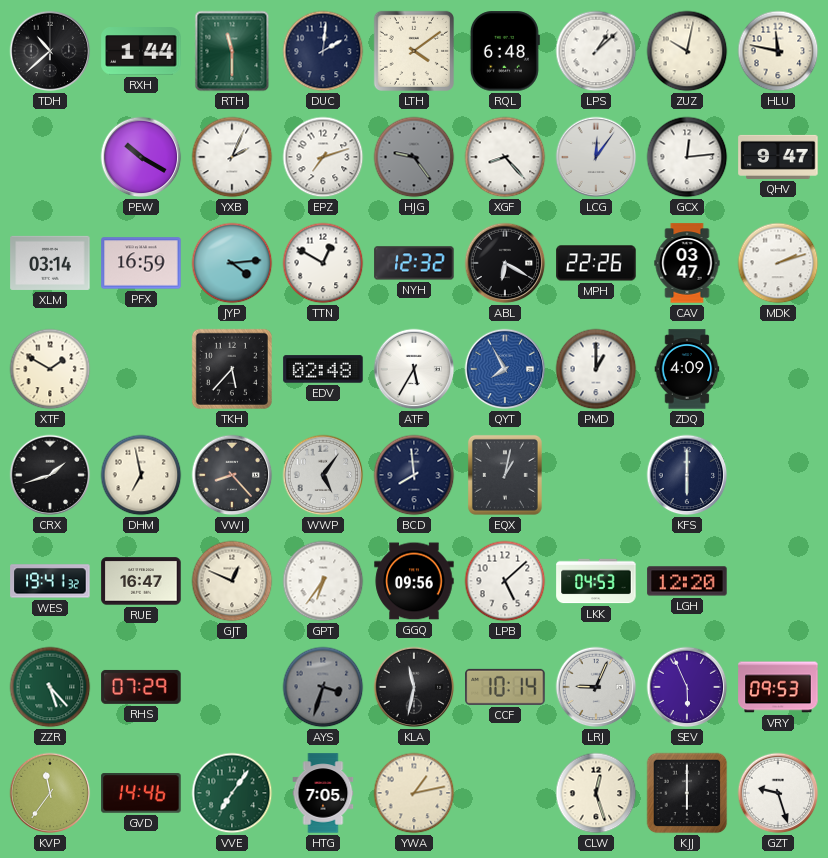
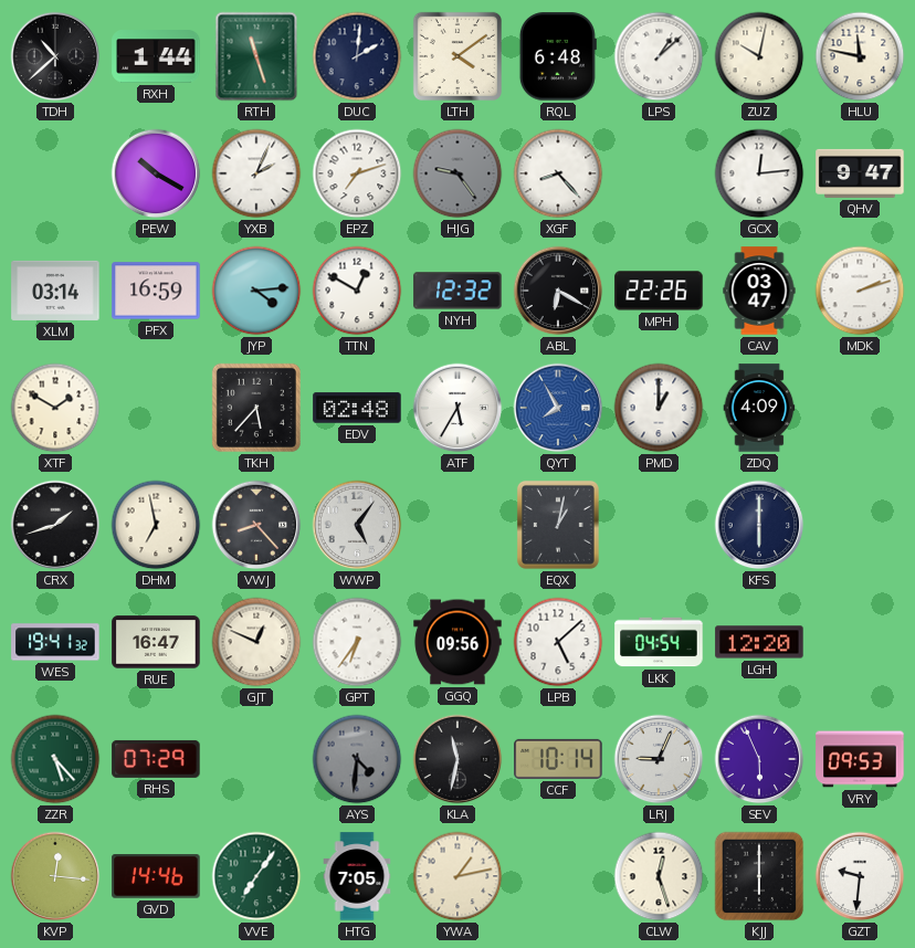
RTH: 11:30 -> 11:27
LCG: 12:06 -> none
BCD: 7:59 -> none
LKK: 04:53 -> 04:54
AYS: 3:33 -> 4:31
KVP: 11:36 -> 12:16
GZT: 9:27 -> 9:31
